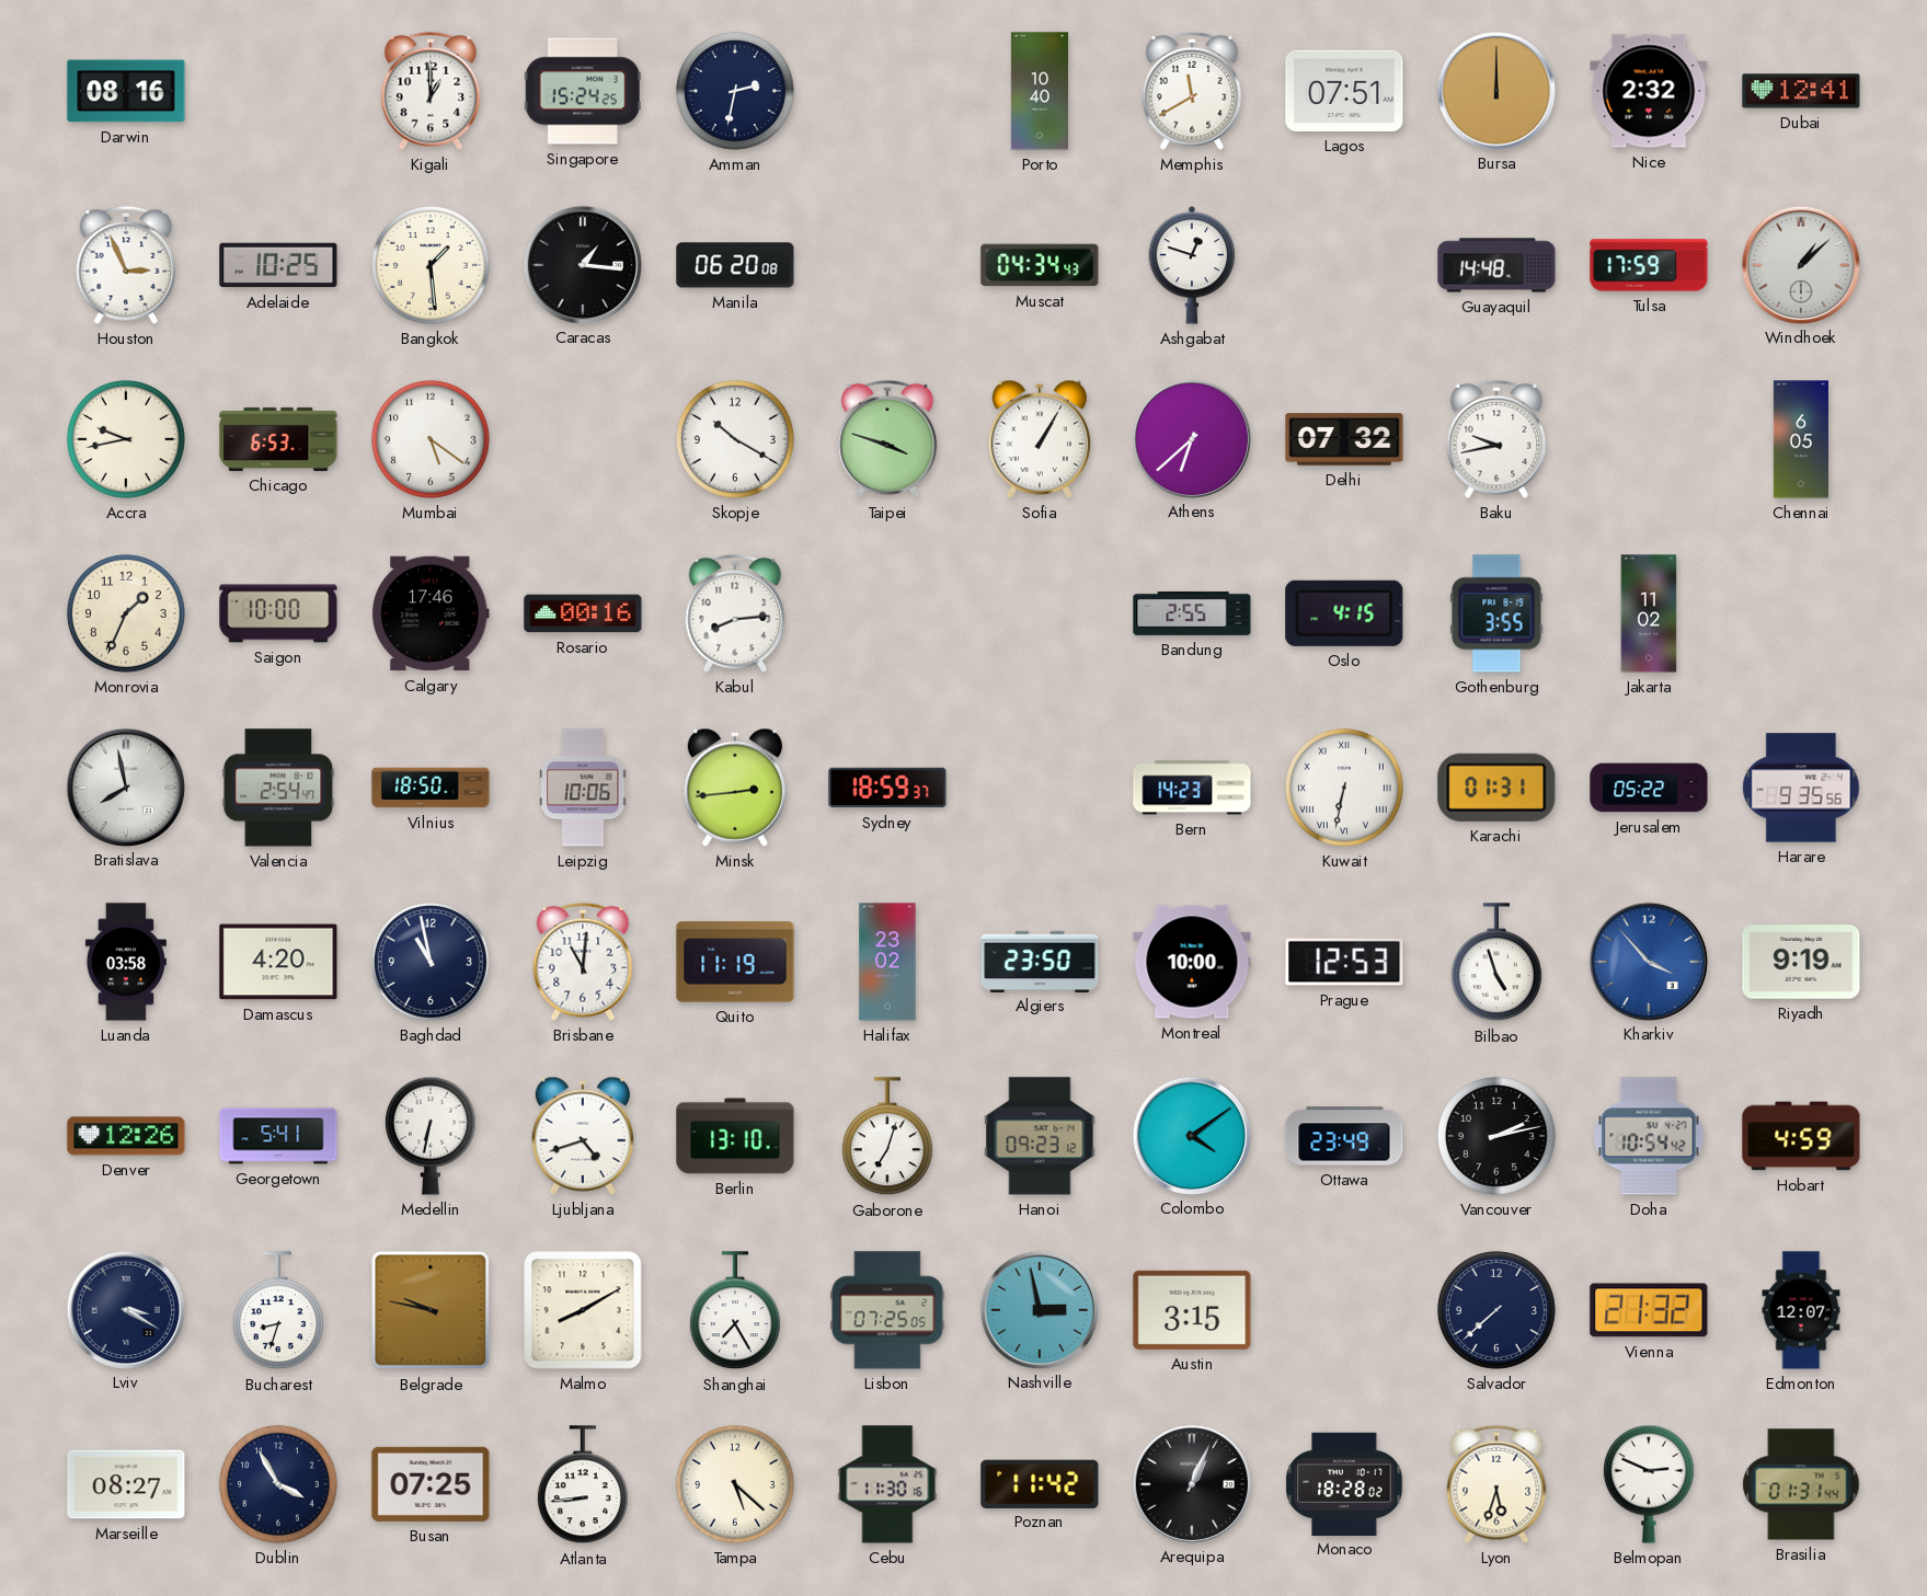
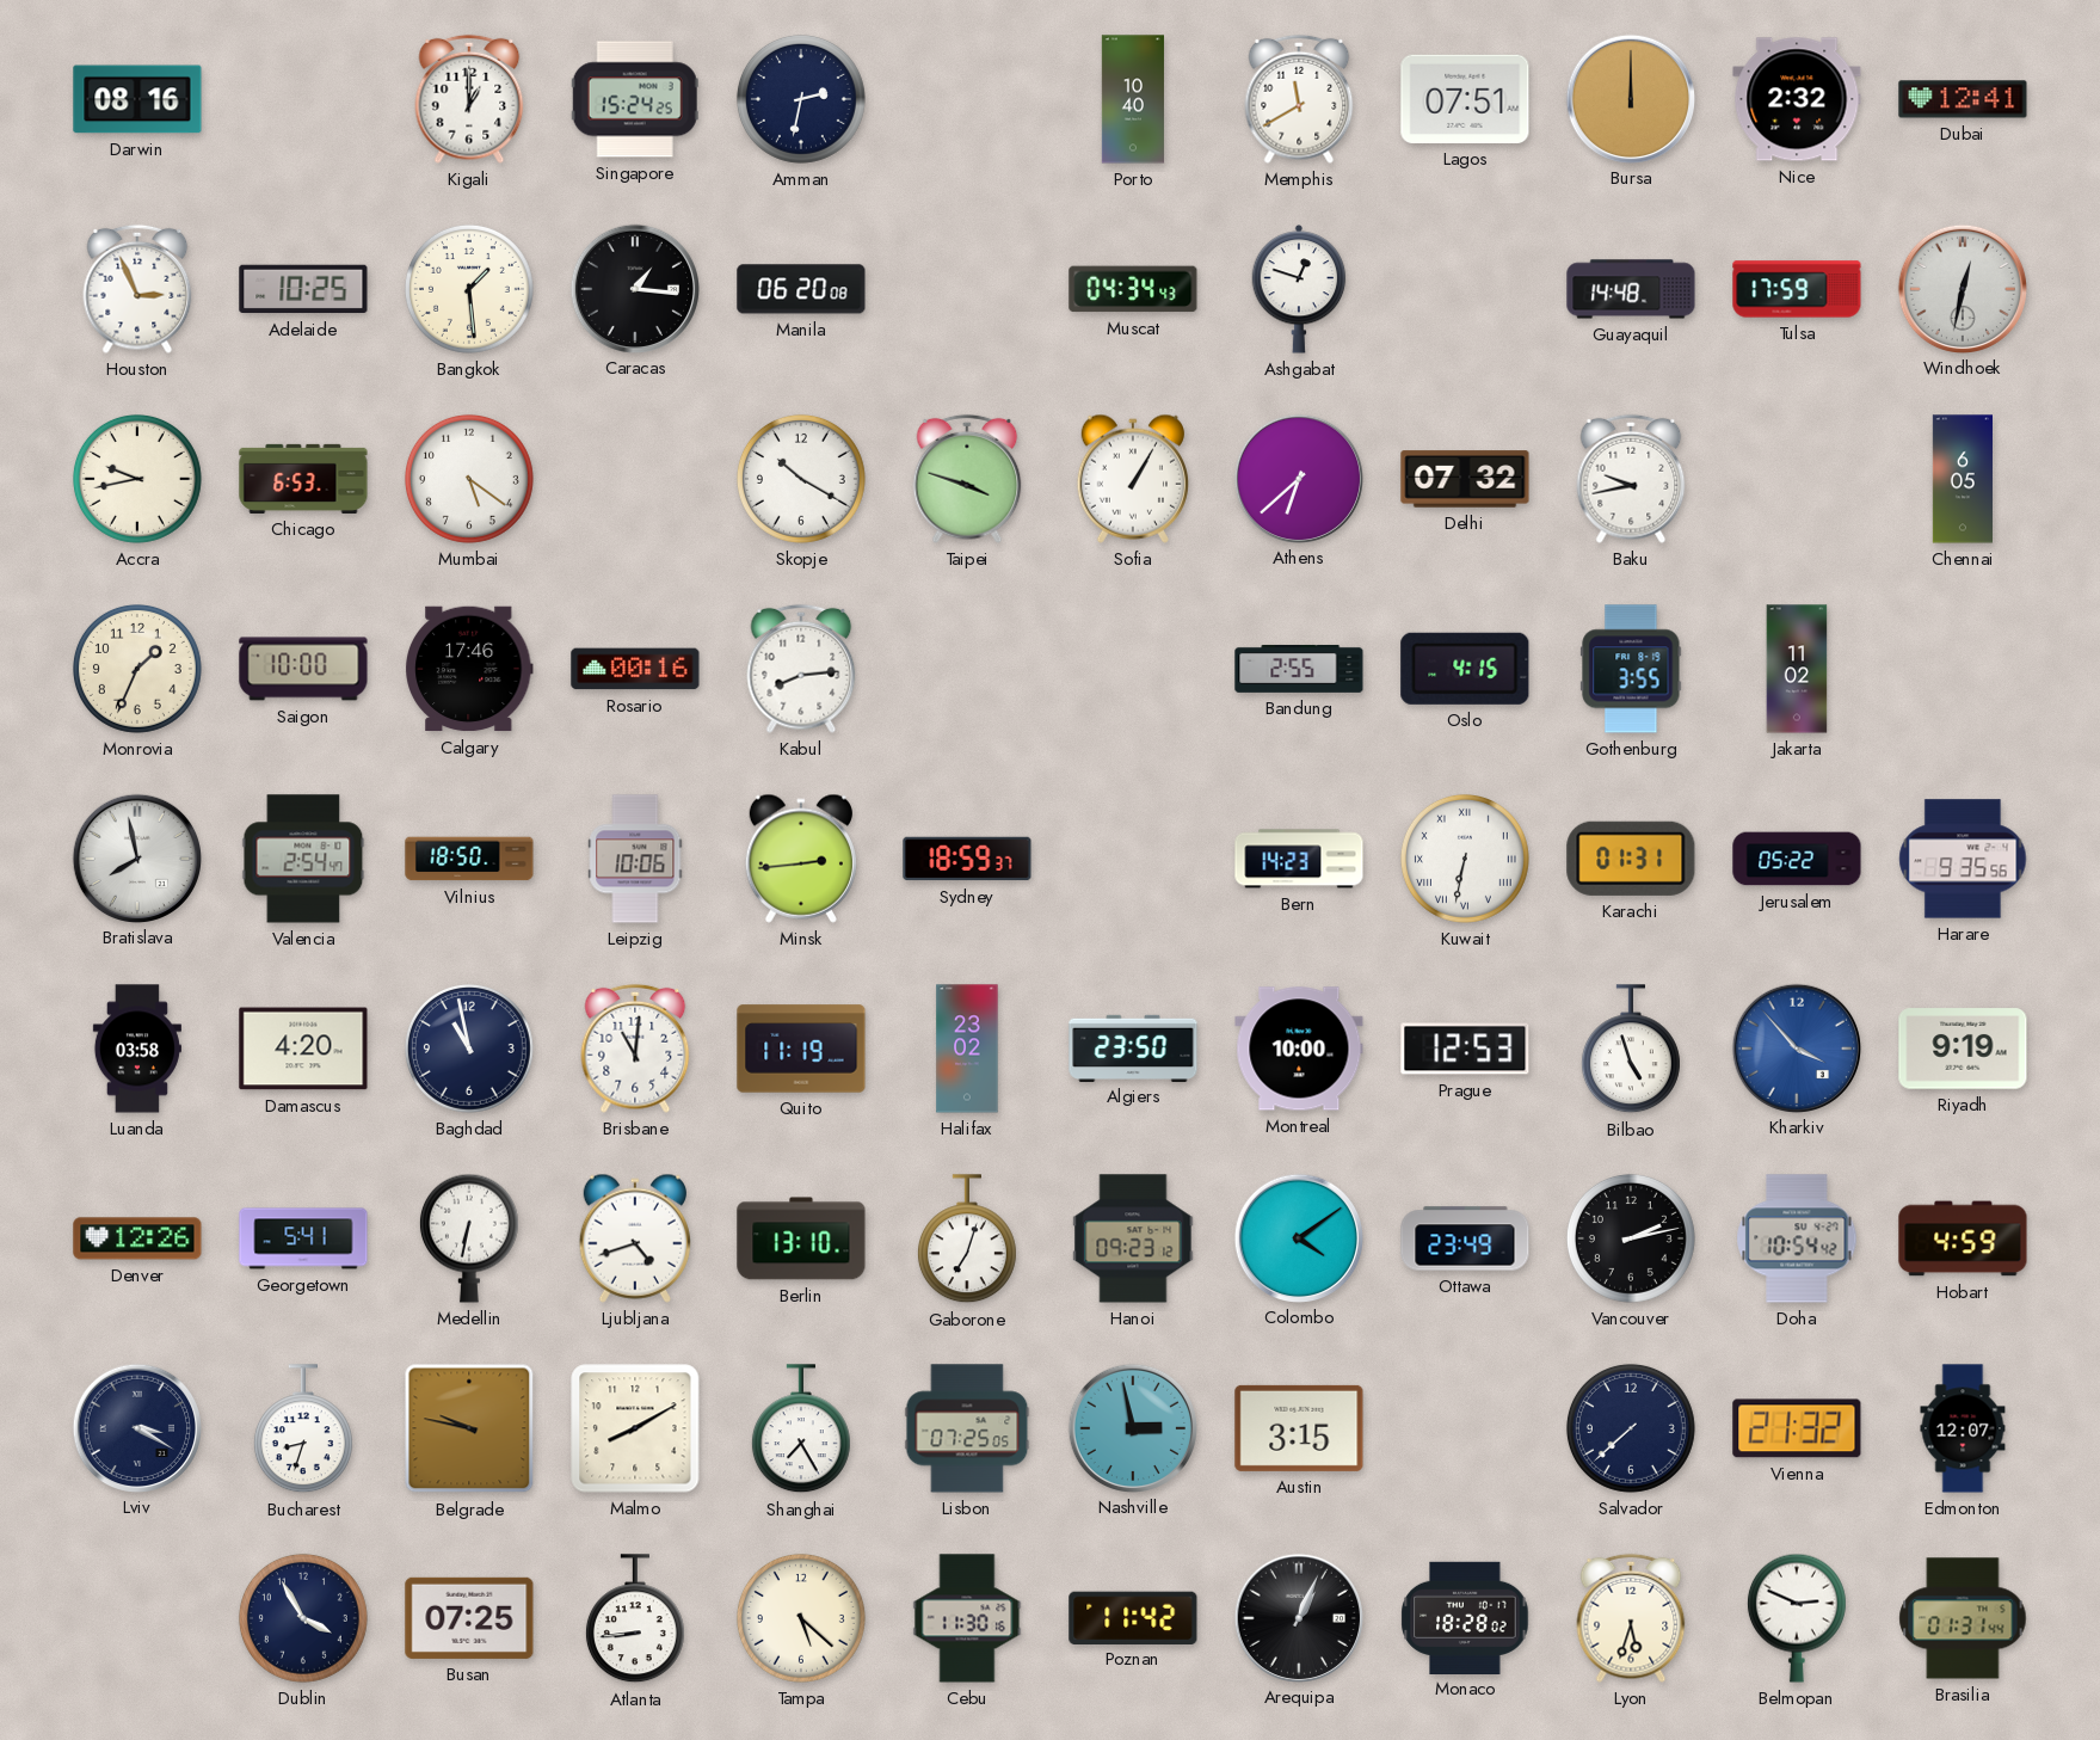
Windhoek: 1:08 -> 12:32
Marseille: 08:27 -> none
